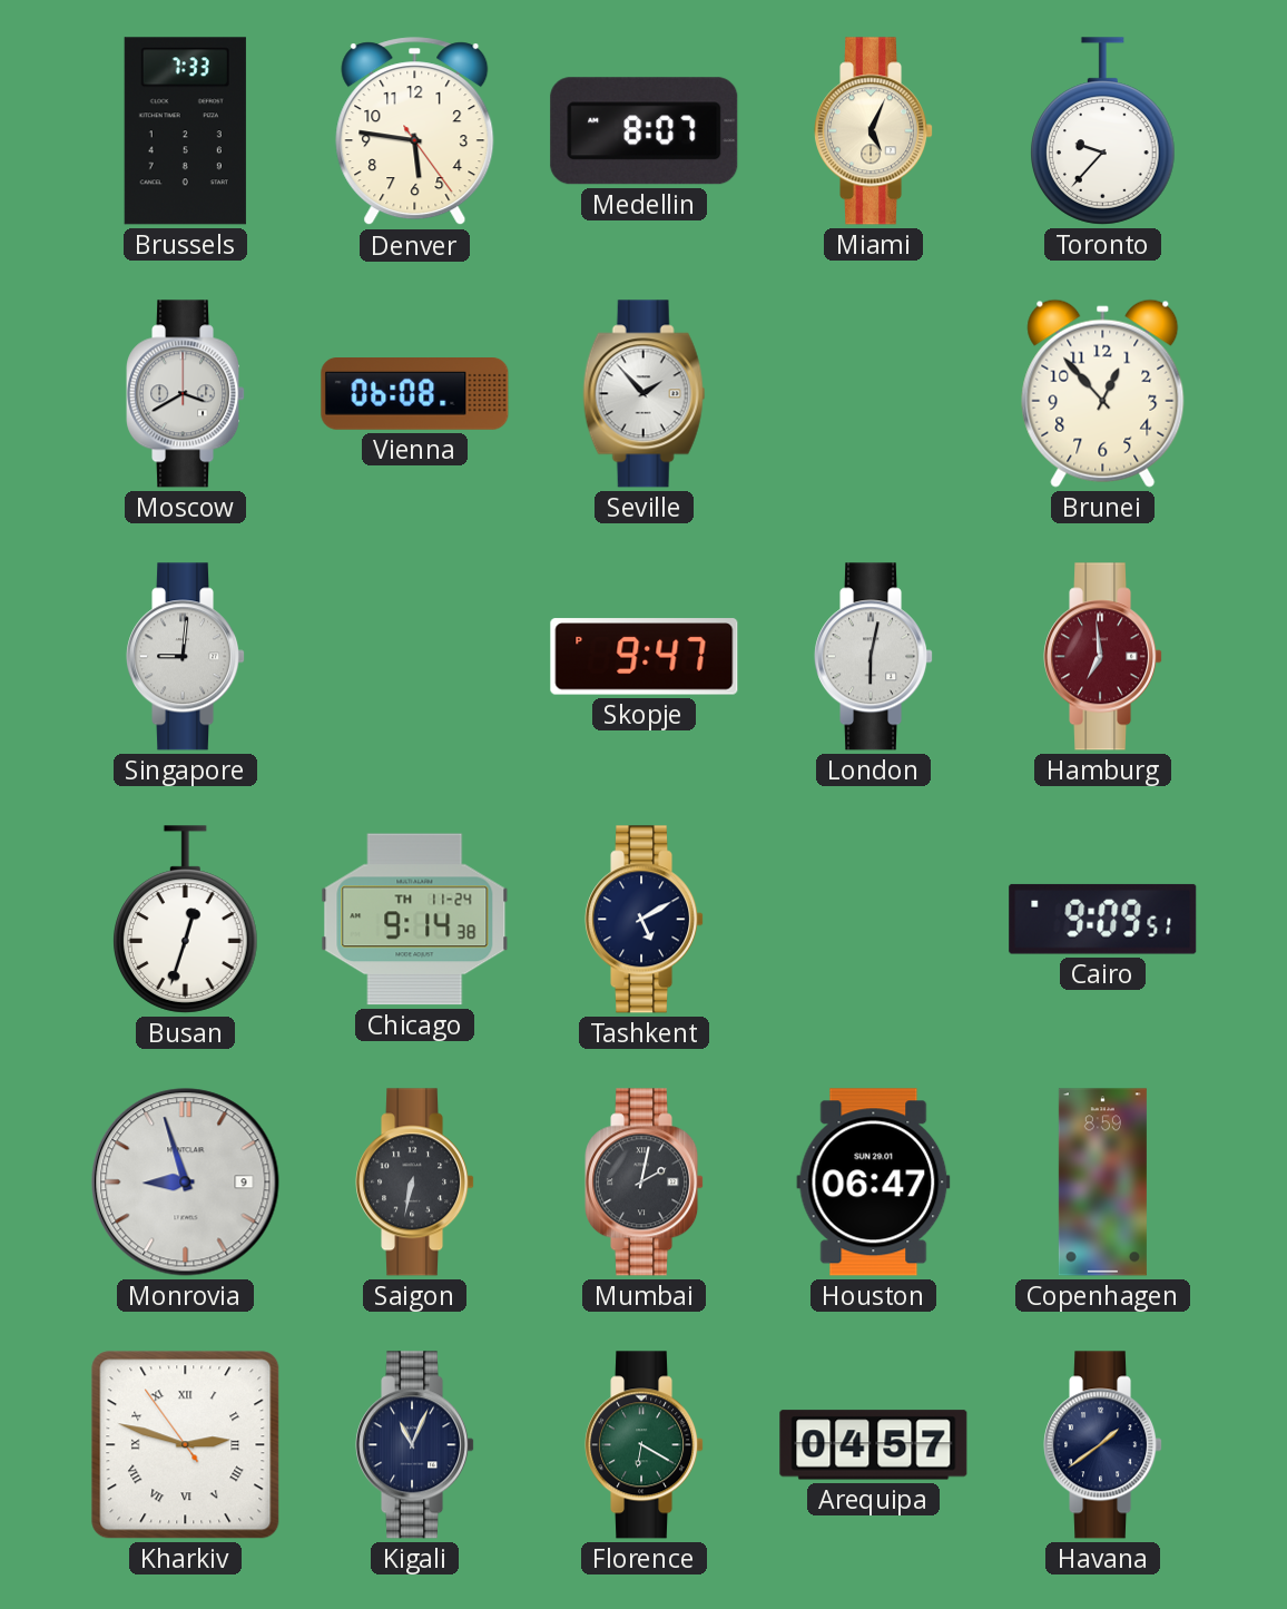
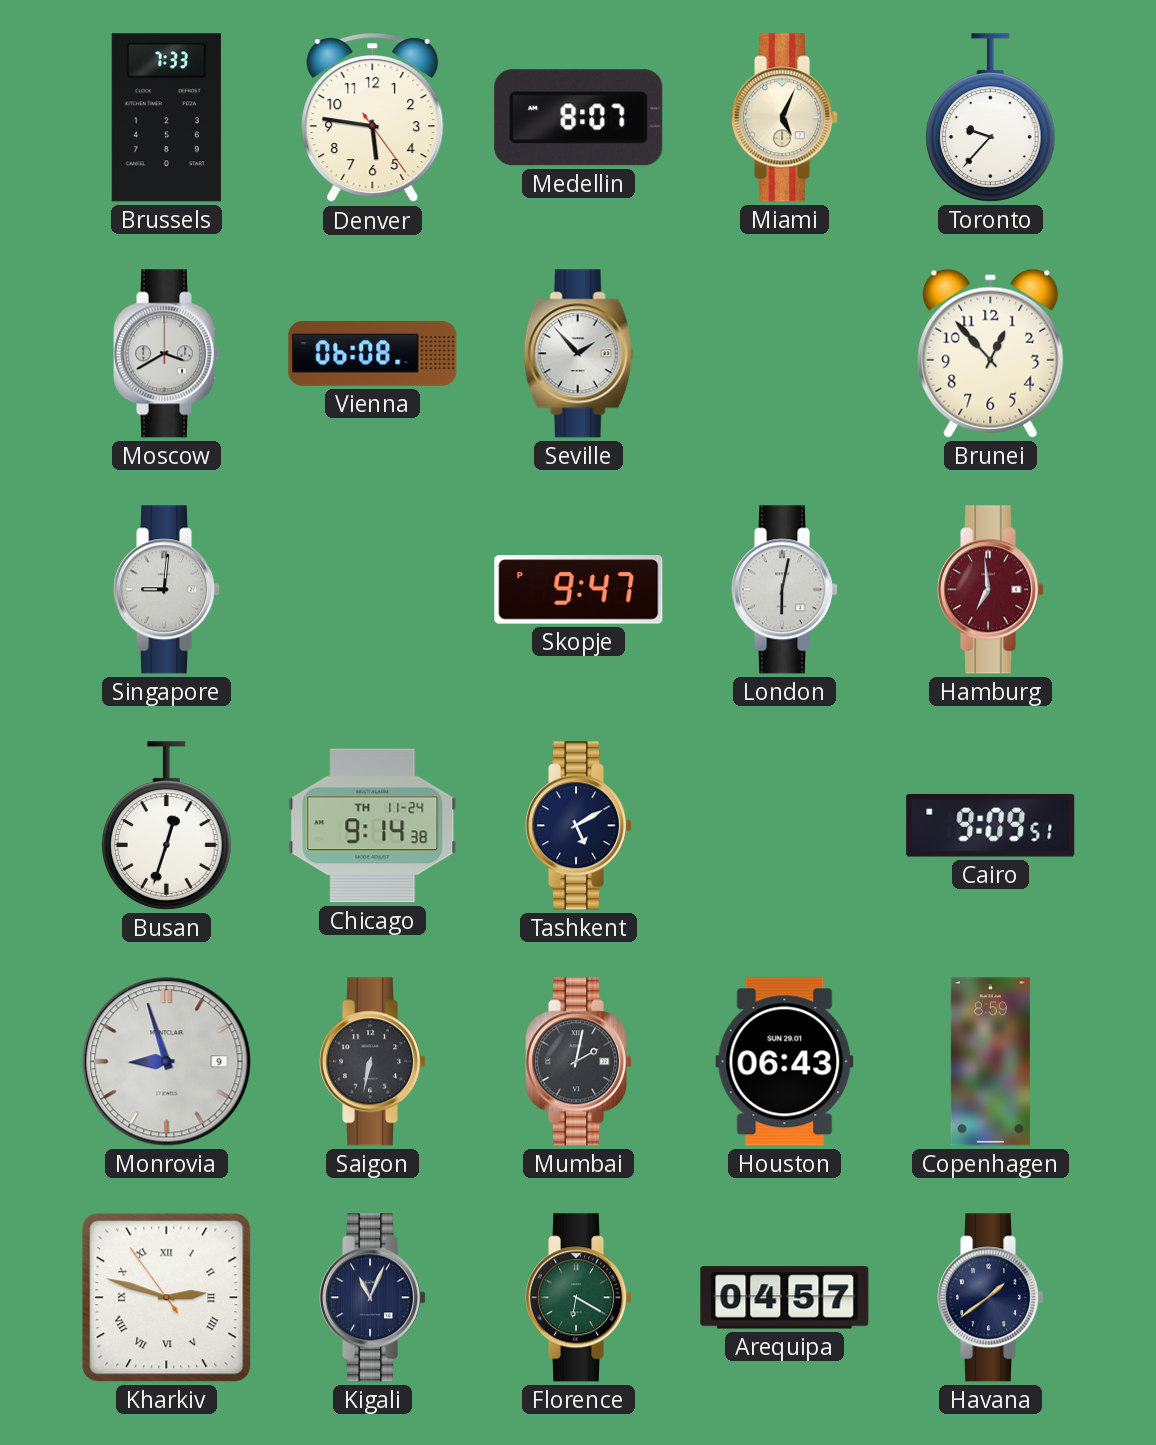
Houston: 06:47 -> 06:43
